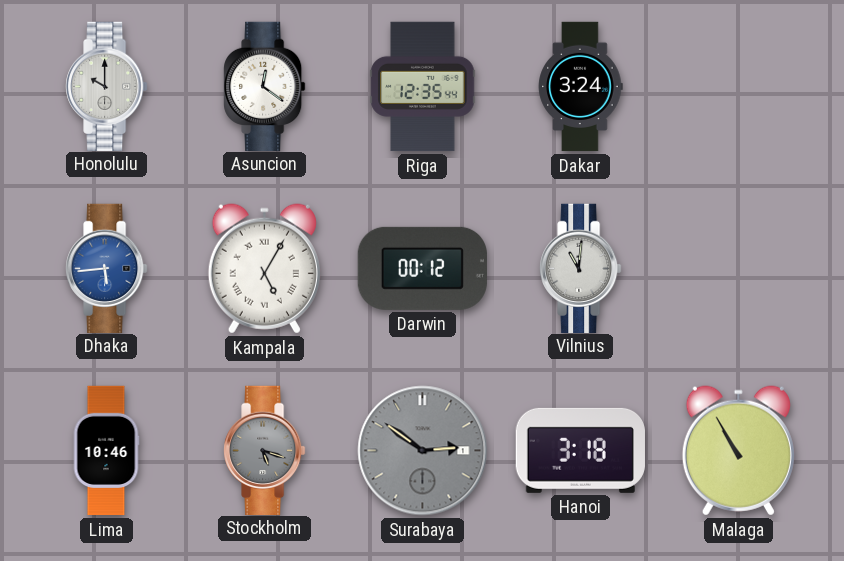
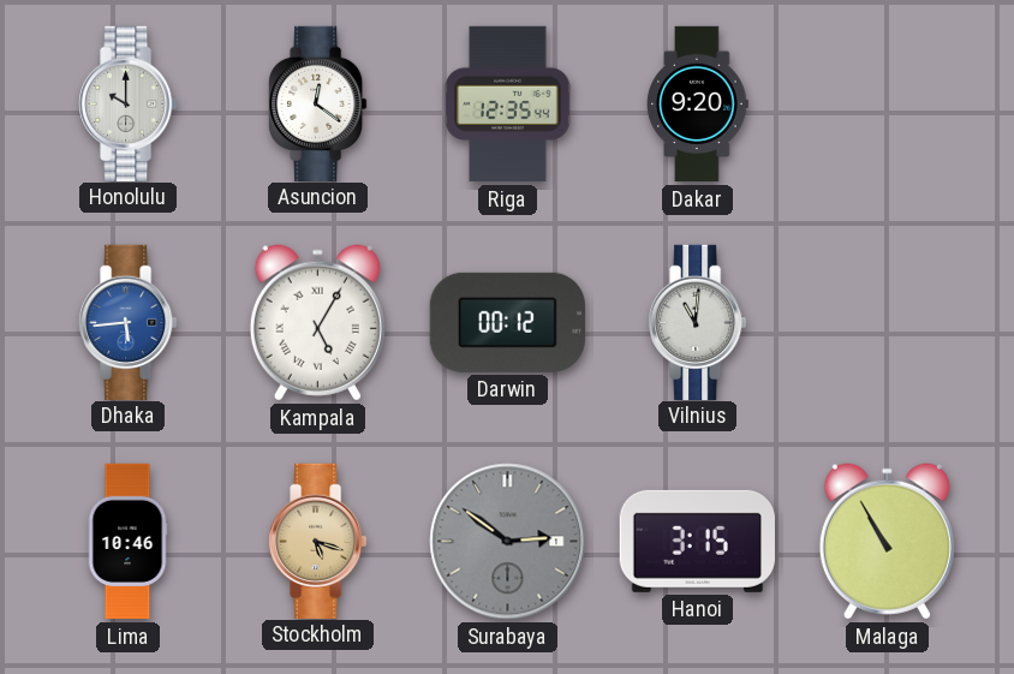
Dakar: 3:24 -> 9:20
Stockholm dial: grey -> champagne
Hanoi: 3:18 -> 3:15
